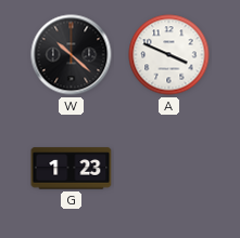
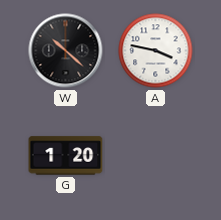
A: 3:49 -> 3:47
G: 1:23 -> 1:20
